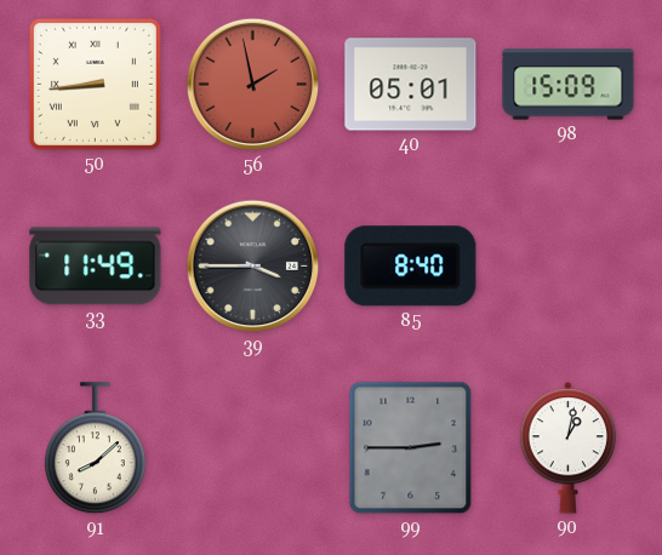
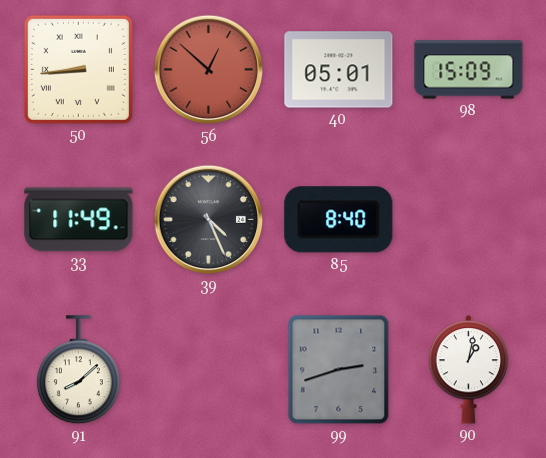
56: 1:58 -> 12:52
39: 3:45 -> 4:26
99: 2:45 -> 2:42
